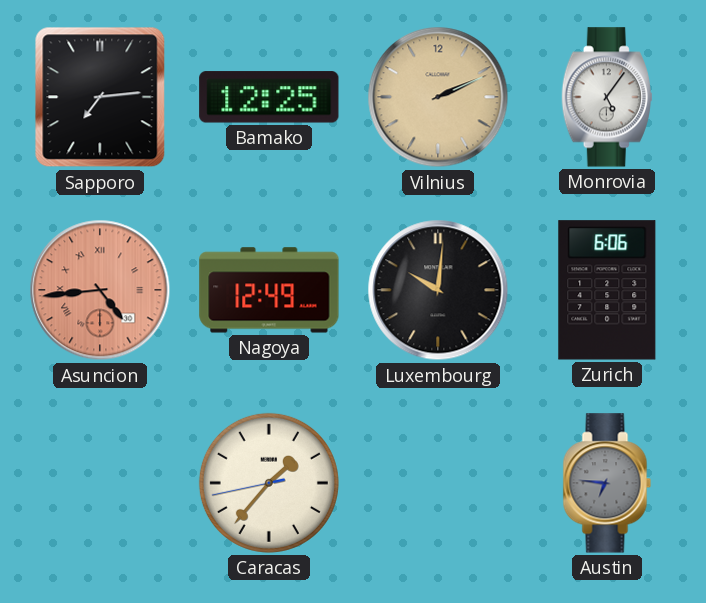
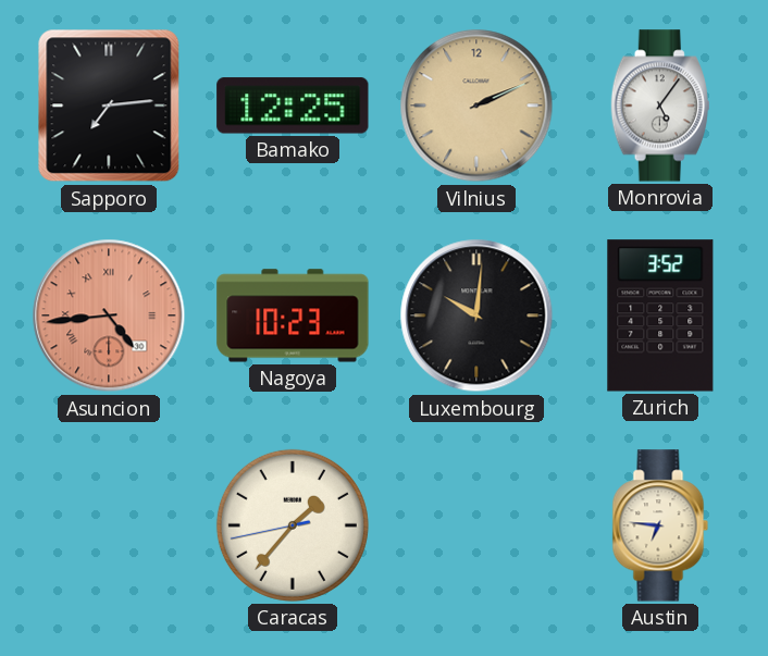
Nagoya: 12:49 -> 10:23
Zurich: 6:06 -> 3:52
Austin dial: grey -> cream
